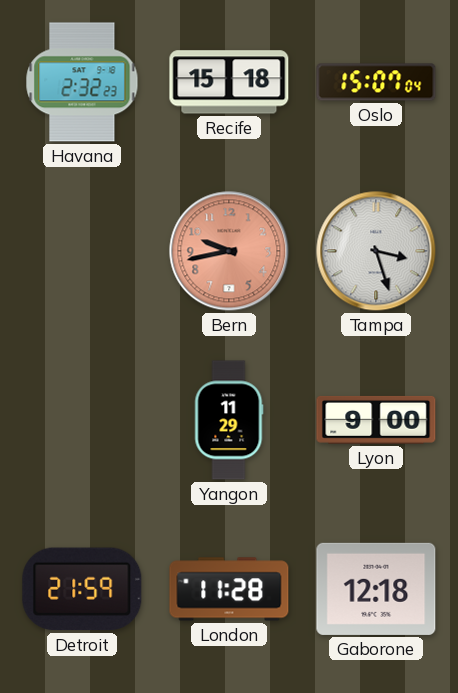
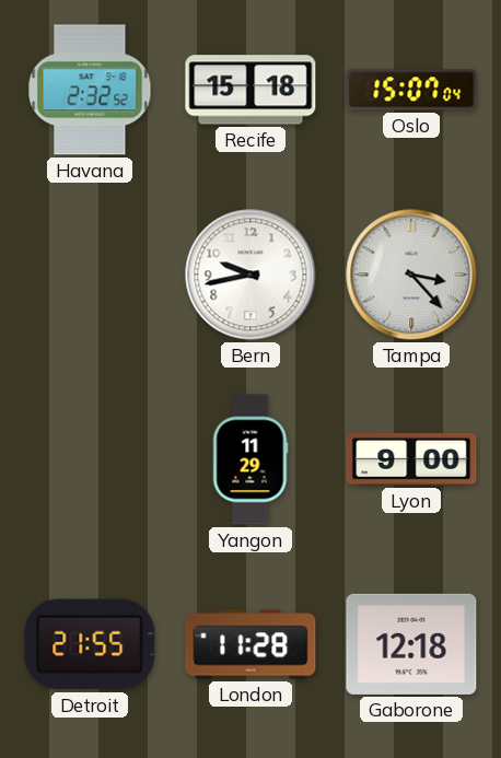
Havana: 2:32:23 -> 2:32:52
Bern dial: salmon -> white
Tampa: 3:27 -> 3:23
Detroit: 21:59 -> 21:55
